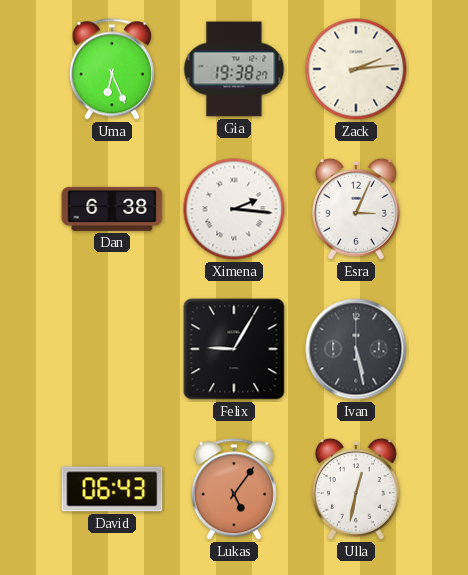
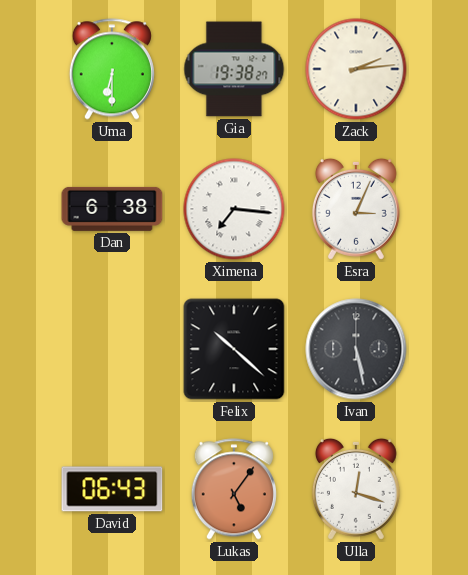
Uma: 6:26 -> 6:30
Ximena: 2:16 -> 7:16
Felix: 9:05 -> 10:22
Ulla: 12:32 -> 12:18
